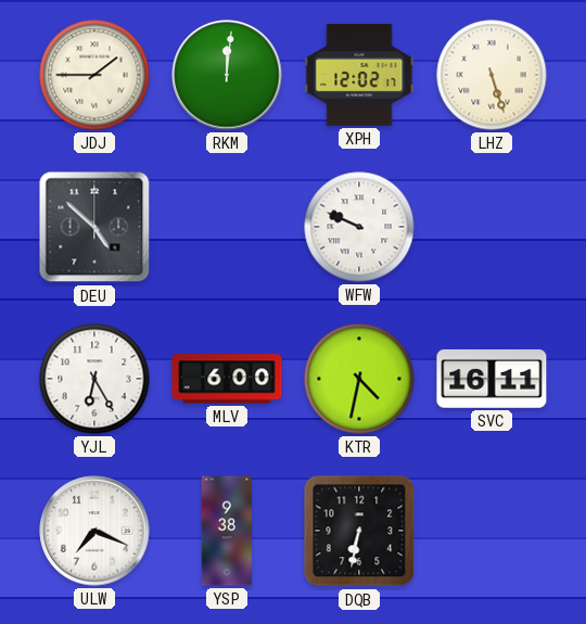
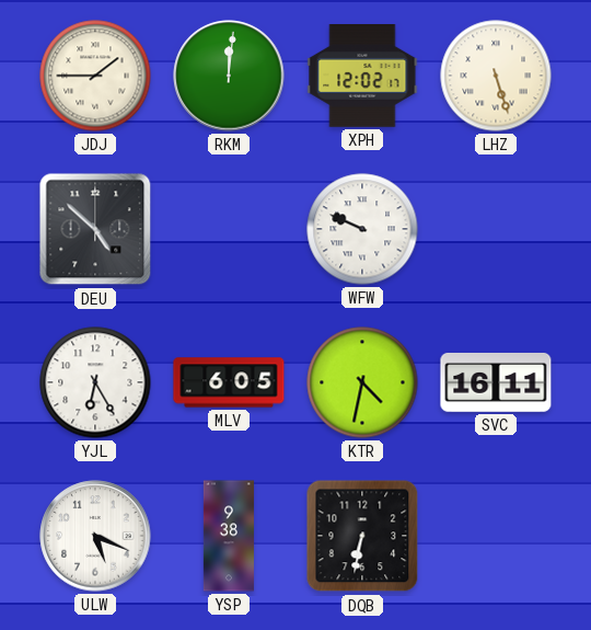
MLV: 6:00 -> 6:05
ULW: 7:19 -> 5:19
